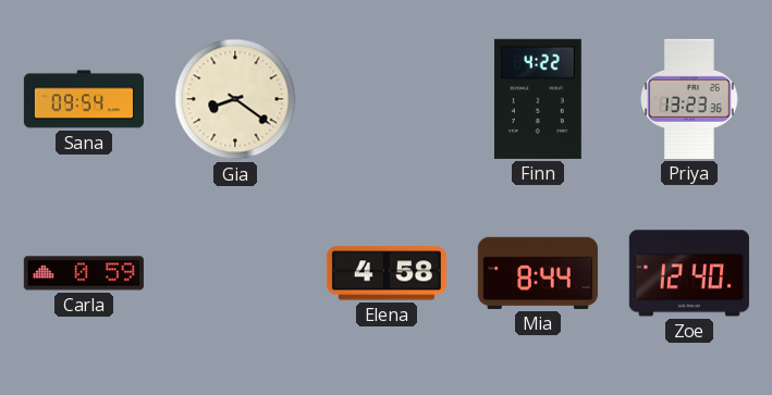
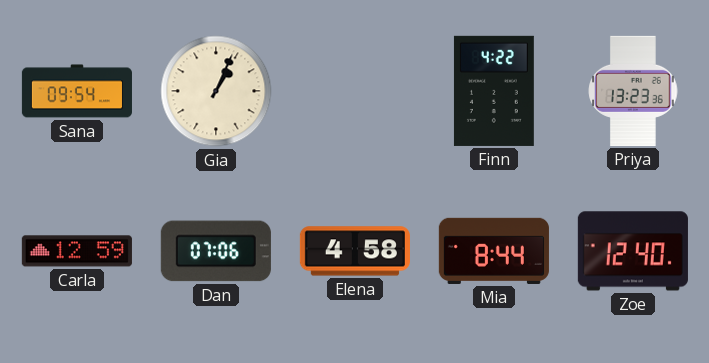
Gia: 8:21 -> 1:04
Carla: 0:59 -> 12:59
Dan: none -> 07:06
